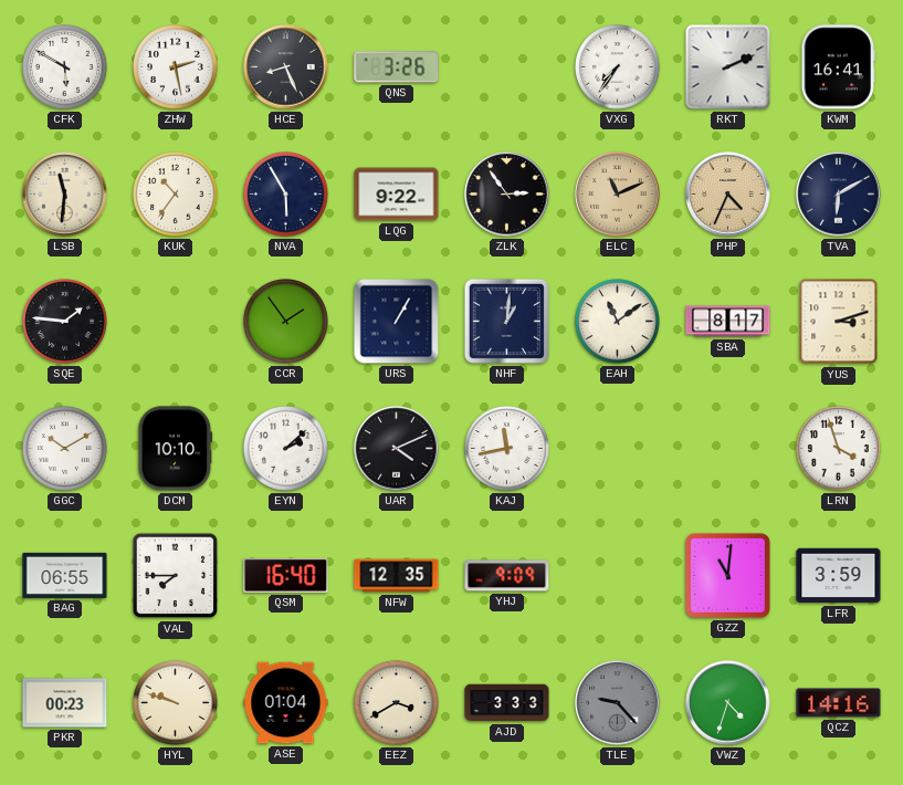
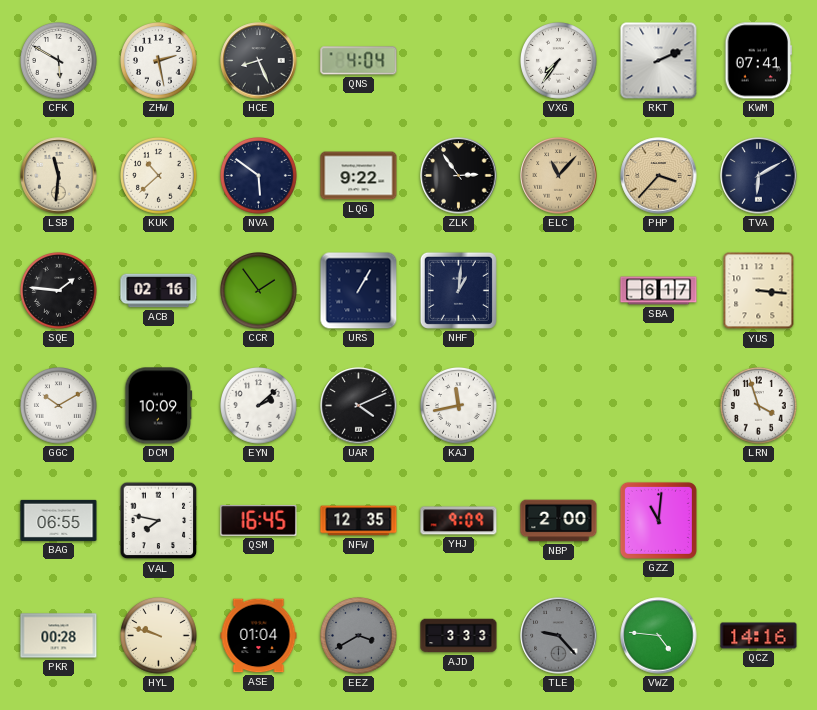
QNS: 3:26 -> 4:04
KWM: 16:41 -> 07:41
KUK: 10:36 -> 10:38
NVA: 5:55 -> 5:51
ELC: 11:11 -> 11:07
PHP: 4:34 -> 3:37
ACB: none -> 02:16
EAH: 11:09 -> none
SBA: 8:17 -> 6:17
YUS: 3:12 -> 3:16
DCM: 10:10 -> 10:09
VAL: 7:45 -> 7:47
QSM: 16:40 -> 16:45
NBP: none -> 2:00
LFR: 3:59 -> none
PKR: 00:23 -> 00:28
EEZ dial: cream -> grey
VWZ: 4:33 -> 4:46
